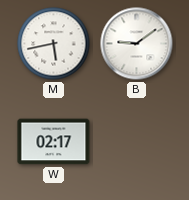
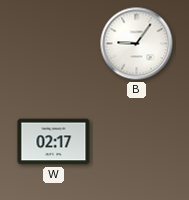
M: 5:43 -> none
B: 9:09 -> 9:06
